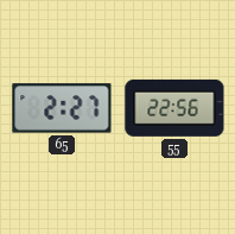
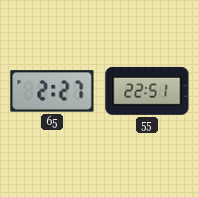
55: 22:56 -> 22:51
